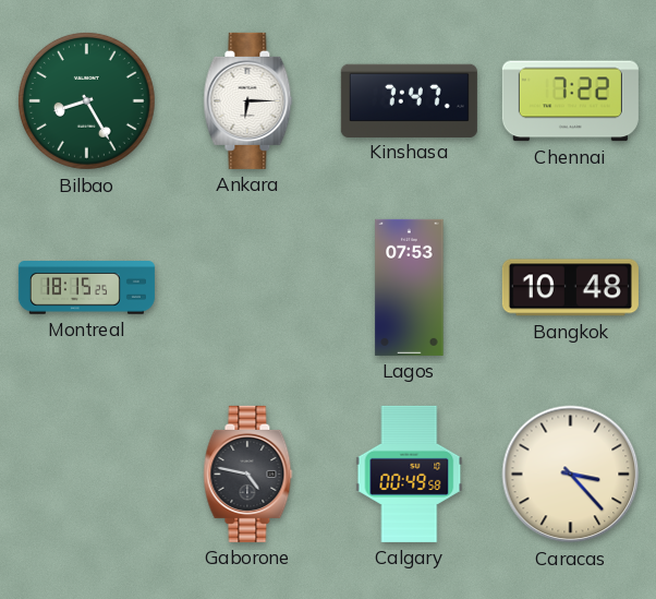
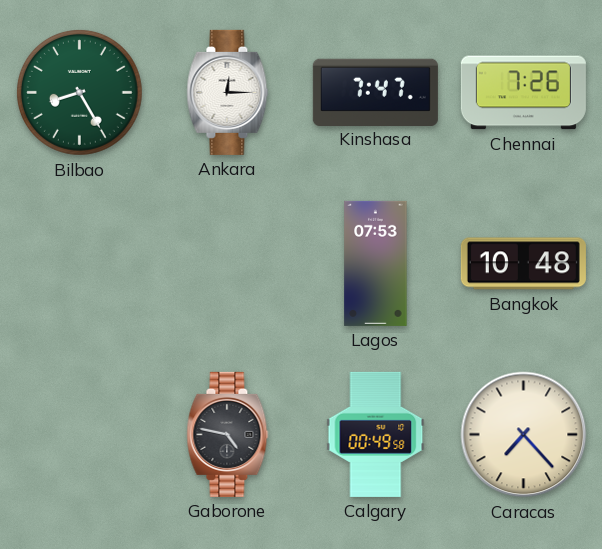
Ankara: 6:15 -> 12:15
Chennai: 7:22 -> 7:26
Montreal: 18:15 -> none
Caracas: 3:23 -> 7:23
